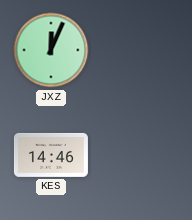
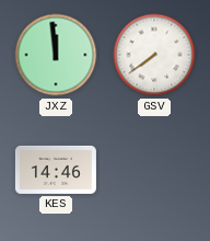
JXZ: 12:04 -> 11:59
GSV: none -> 7:39
